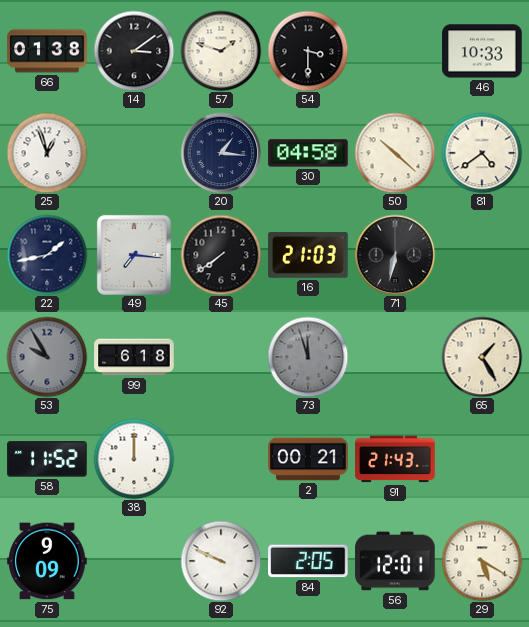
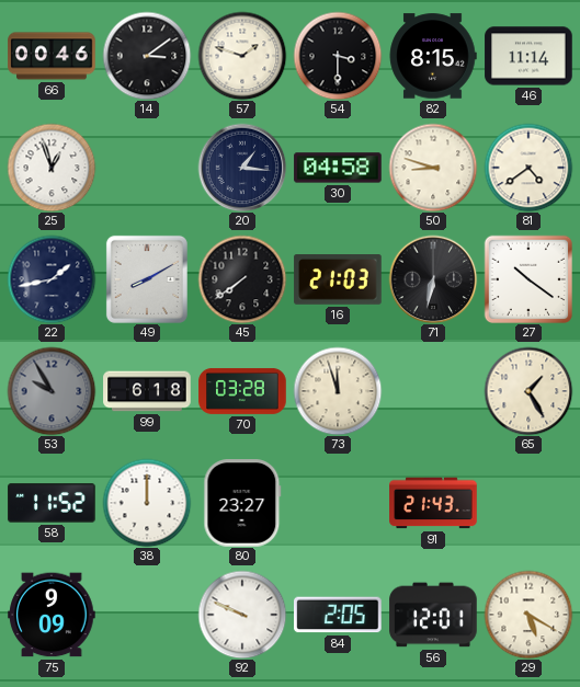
66: 01:38 -> 00:46
82: none -> 8:15
46: 10:33 -> 11:14
50: 10:22 -> 8:48
49: 7:16 -> 8:10
27: none -> 10:21
70: none -> 03:28
73 dial: grey -> cream
80: none -> 23:27
2: 00:21 -> none
